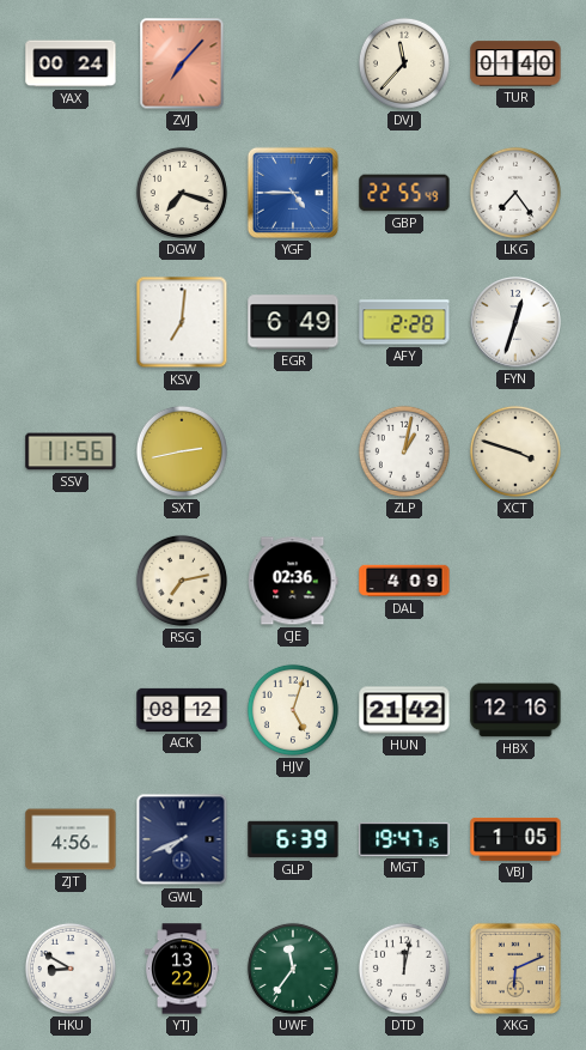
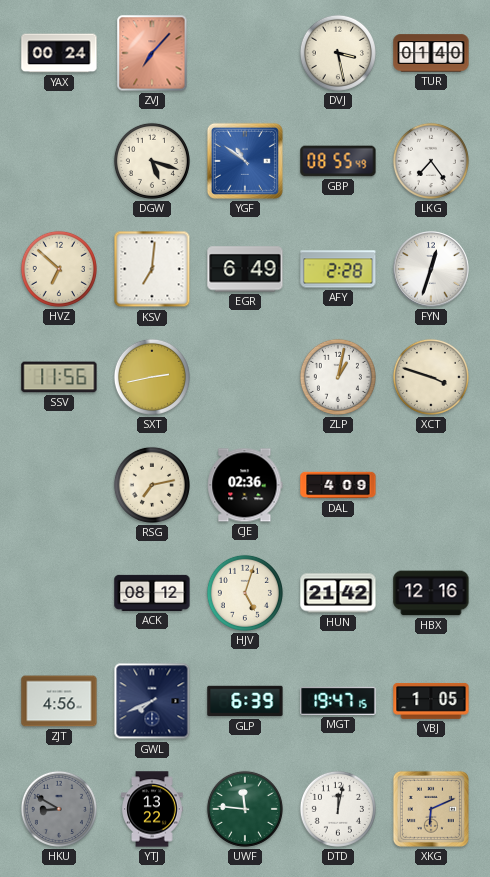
DVJ: 11:37 -> 3:28
DGW: 7:18 -> 5:18
YGF: 4:45 -> 10:51
GBP: 22:55 -> 08:55
HVZ: none -> 6:52
HKU dial: white -> grey
UWF: 11:36 -> 11:46
